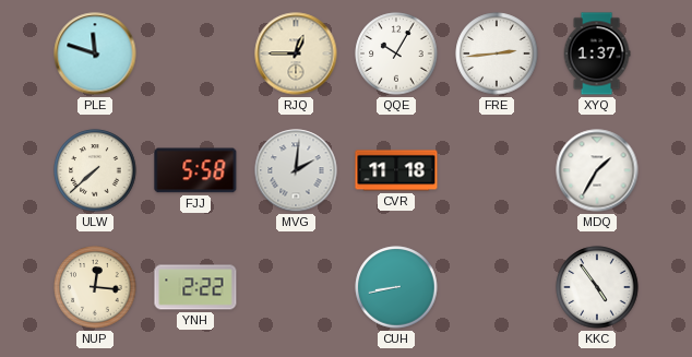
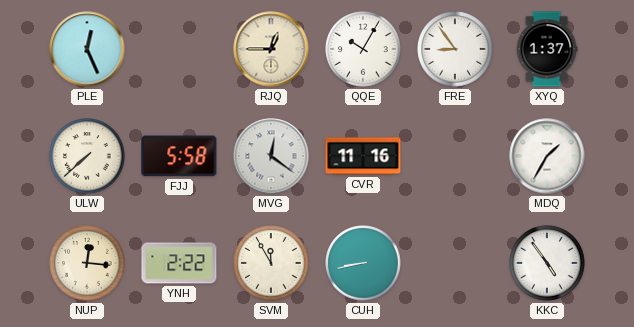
PLE: 11:48 -> 12:26
FRE: 2:44 -> 8:54
MVG: 2:01 -> 12:21
CVR: 11:18 -> 11:16
SVM: none -> 11:55
